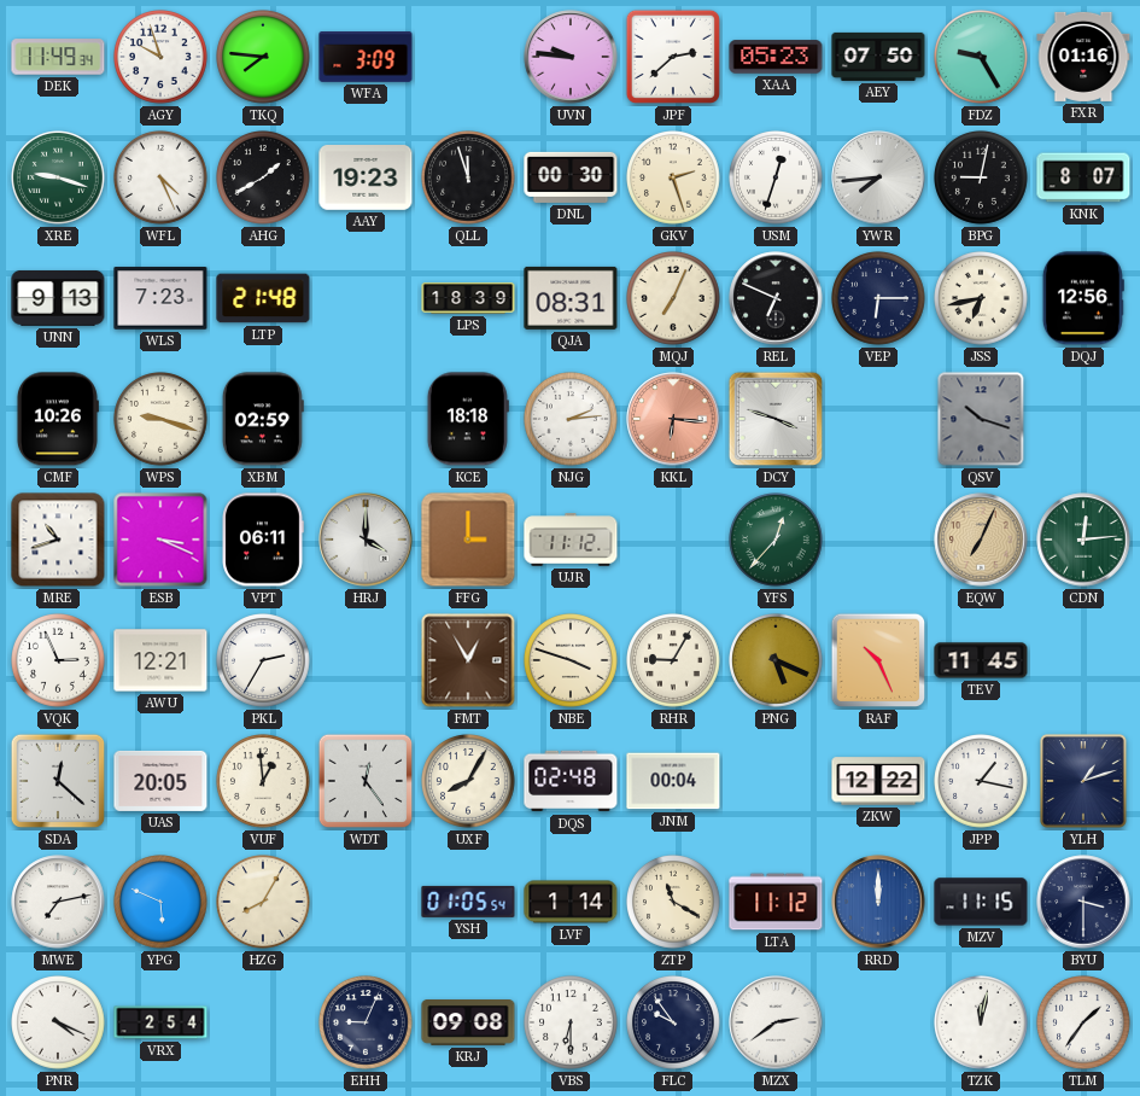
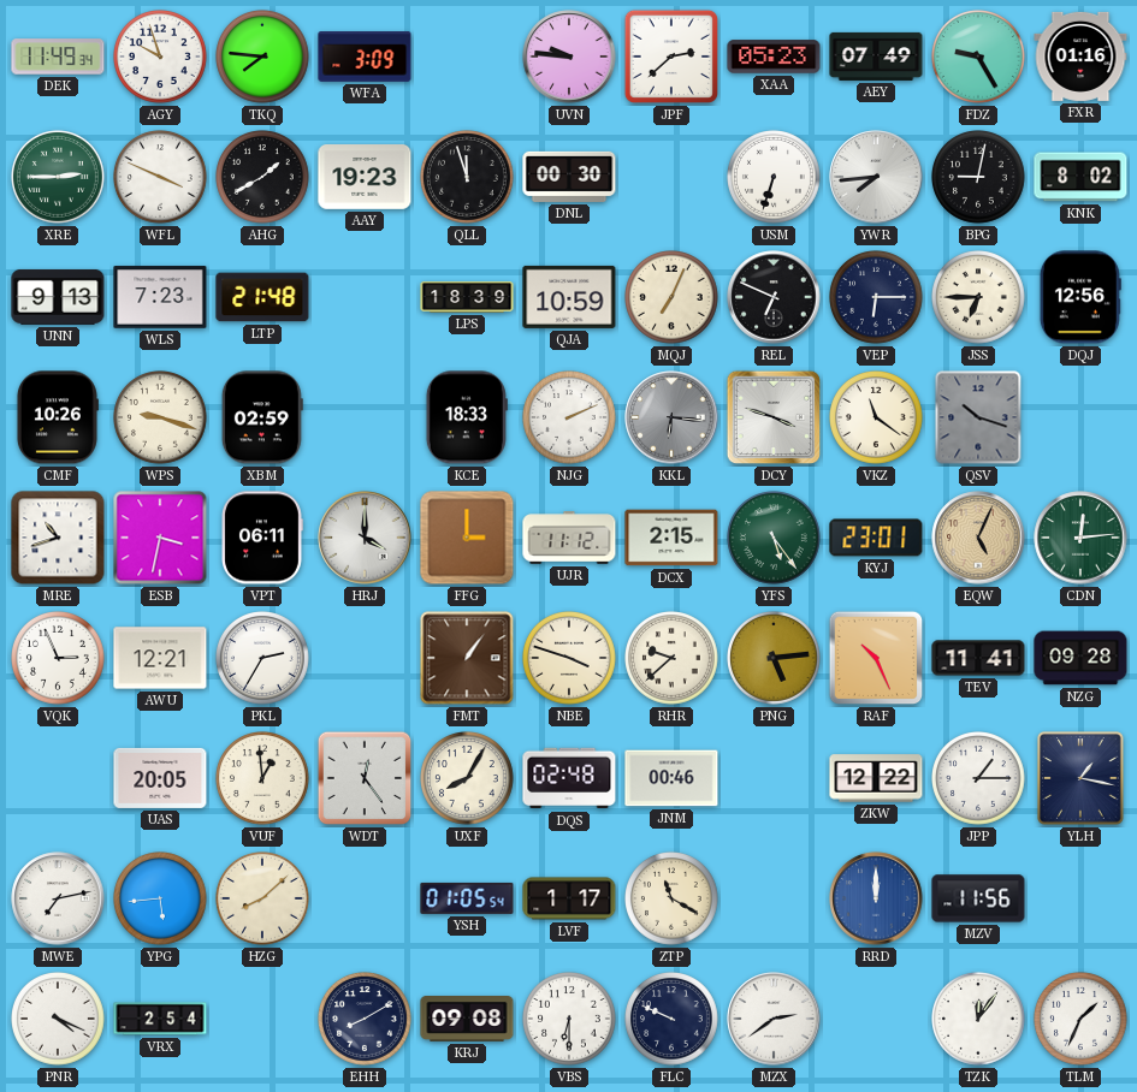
AEY: 07:50 -> 07:49
XRE: 9:18 -> 2:45
WFL: 4:26 -> 3:49
GKV: 2:27 -> none
USM: 12:33 -> 6:33
KNK: 8:07 -> 8:02
QJA: 08:31 -> 10:59
JSS: 6:43 -> 6:45
KCE: 18:18 -> 18:33
NJG: 2:14 -> 2:11
KKL dial: salmon -> grey
VKZ: none -> 11:21
ESB: 3:19 -> 3:32
DCX: none -> 2:15
YFS: 12:37 -> 5:24
KYJ: none -> 23:01
EQW: 7:04 -> 5:04
FMT: 12:55 -> 1:06
RHR: 9:05 -> 9:38
PNG: 5:19 -> 5:14
TEV: 11:45 -> 11:41
NZG: none -> 09:28
SDA: 12:22 -> none
JNM: 00:04 -> 00:46
JPP: 1:17 -> 1:15
YLH: 1:12 -> 1:17
YPG: 5:49 -> 5:44
HZG: 8:05 -> 8:08
LVF: 1:14 -> 1:17
LTA: 11:12 -> none
MZV: 11:15 -> 11:56
BYU: 3:30 -> none
EHH: 9:04 -> 8:10
FLC: 9:54 -> 9:49
TZK: 12:02 -> 12:06
TLM: 1:36 -> 1:34
